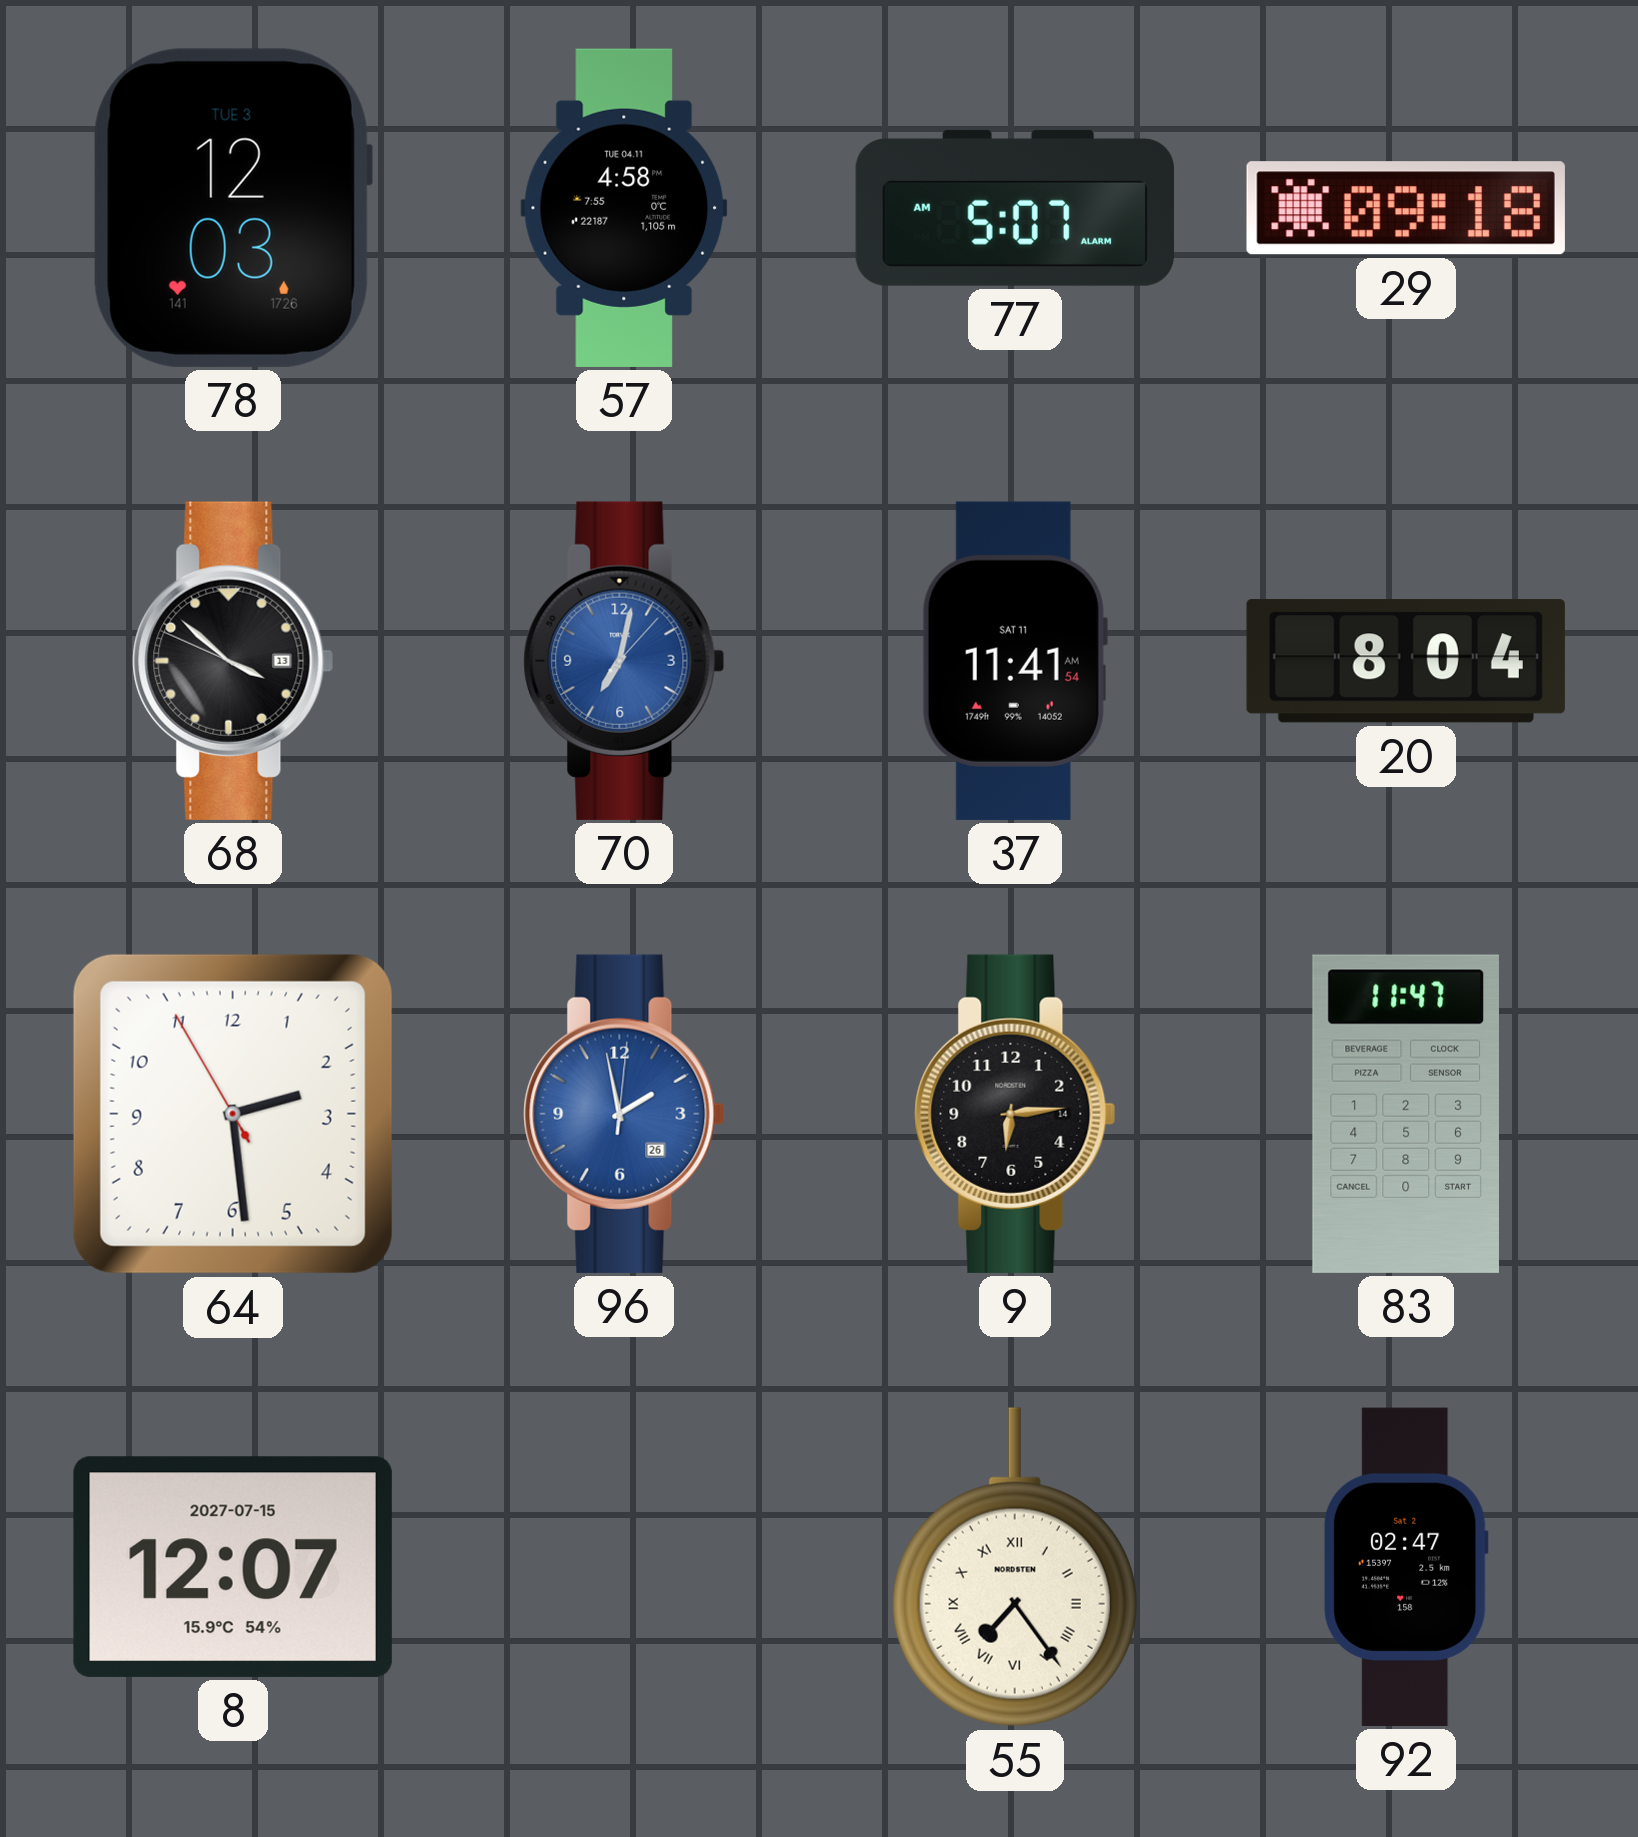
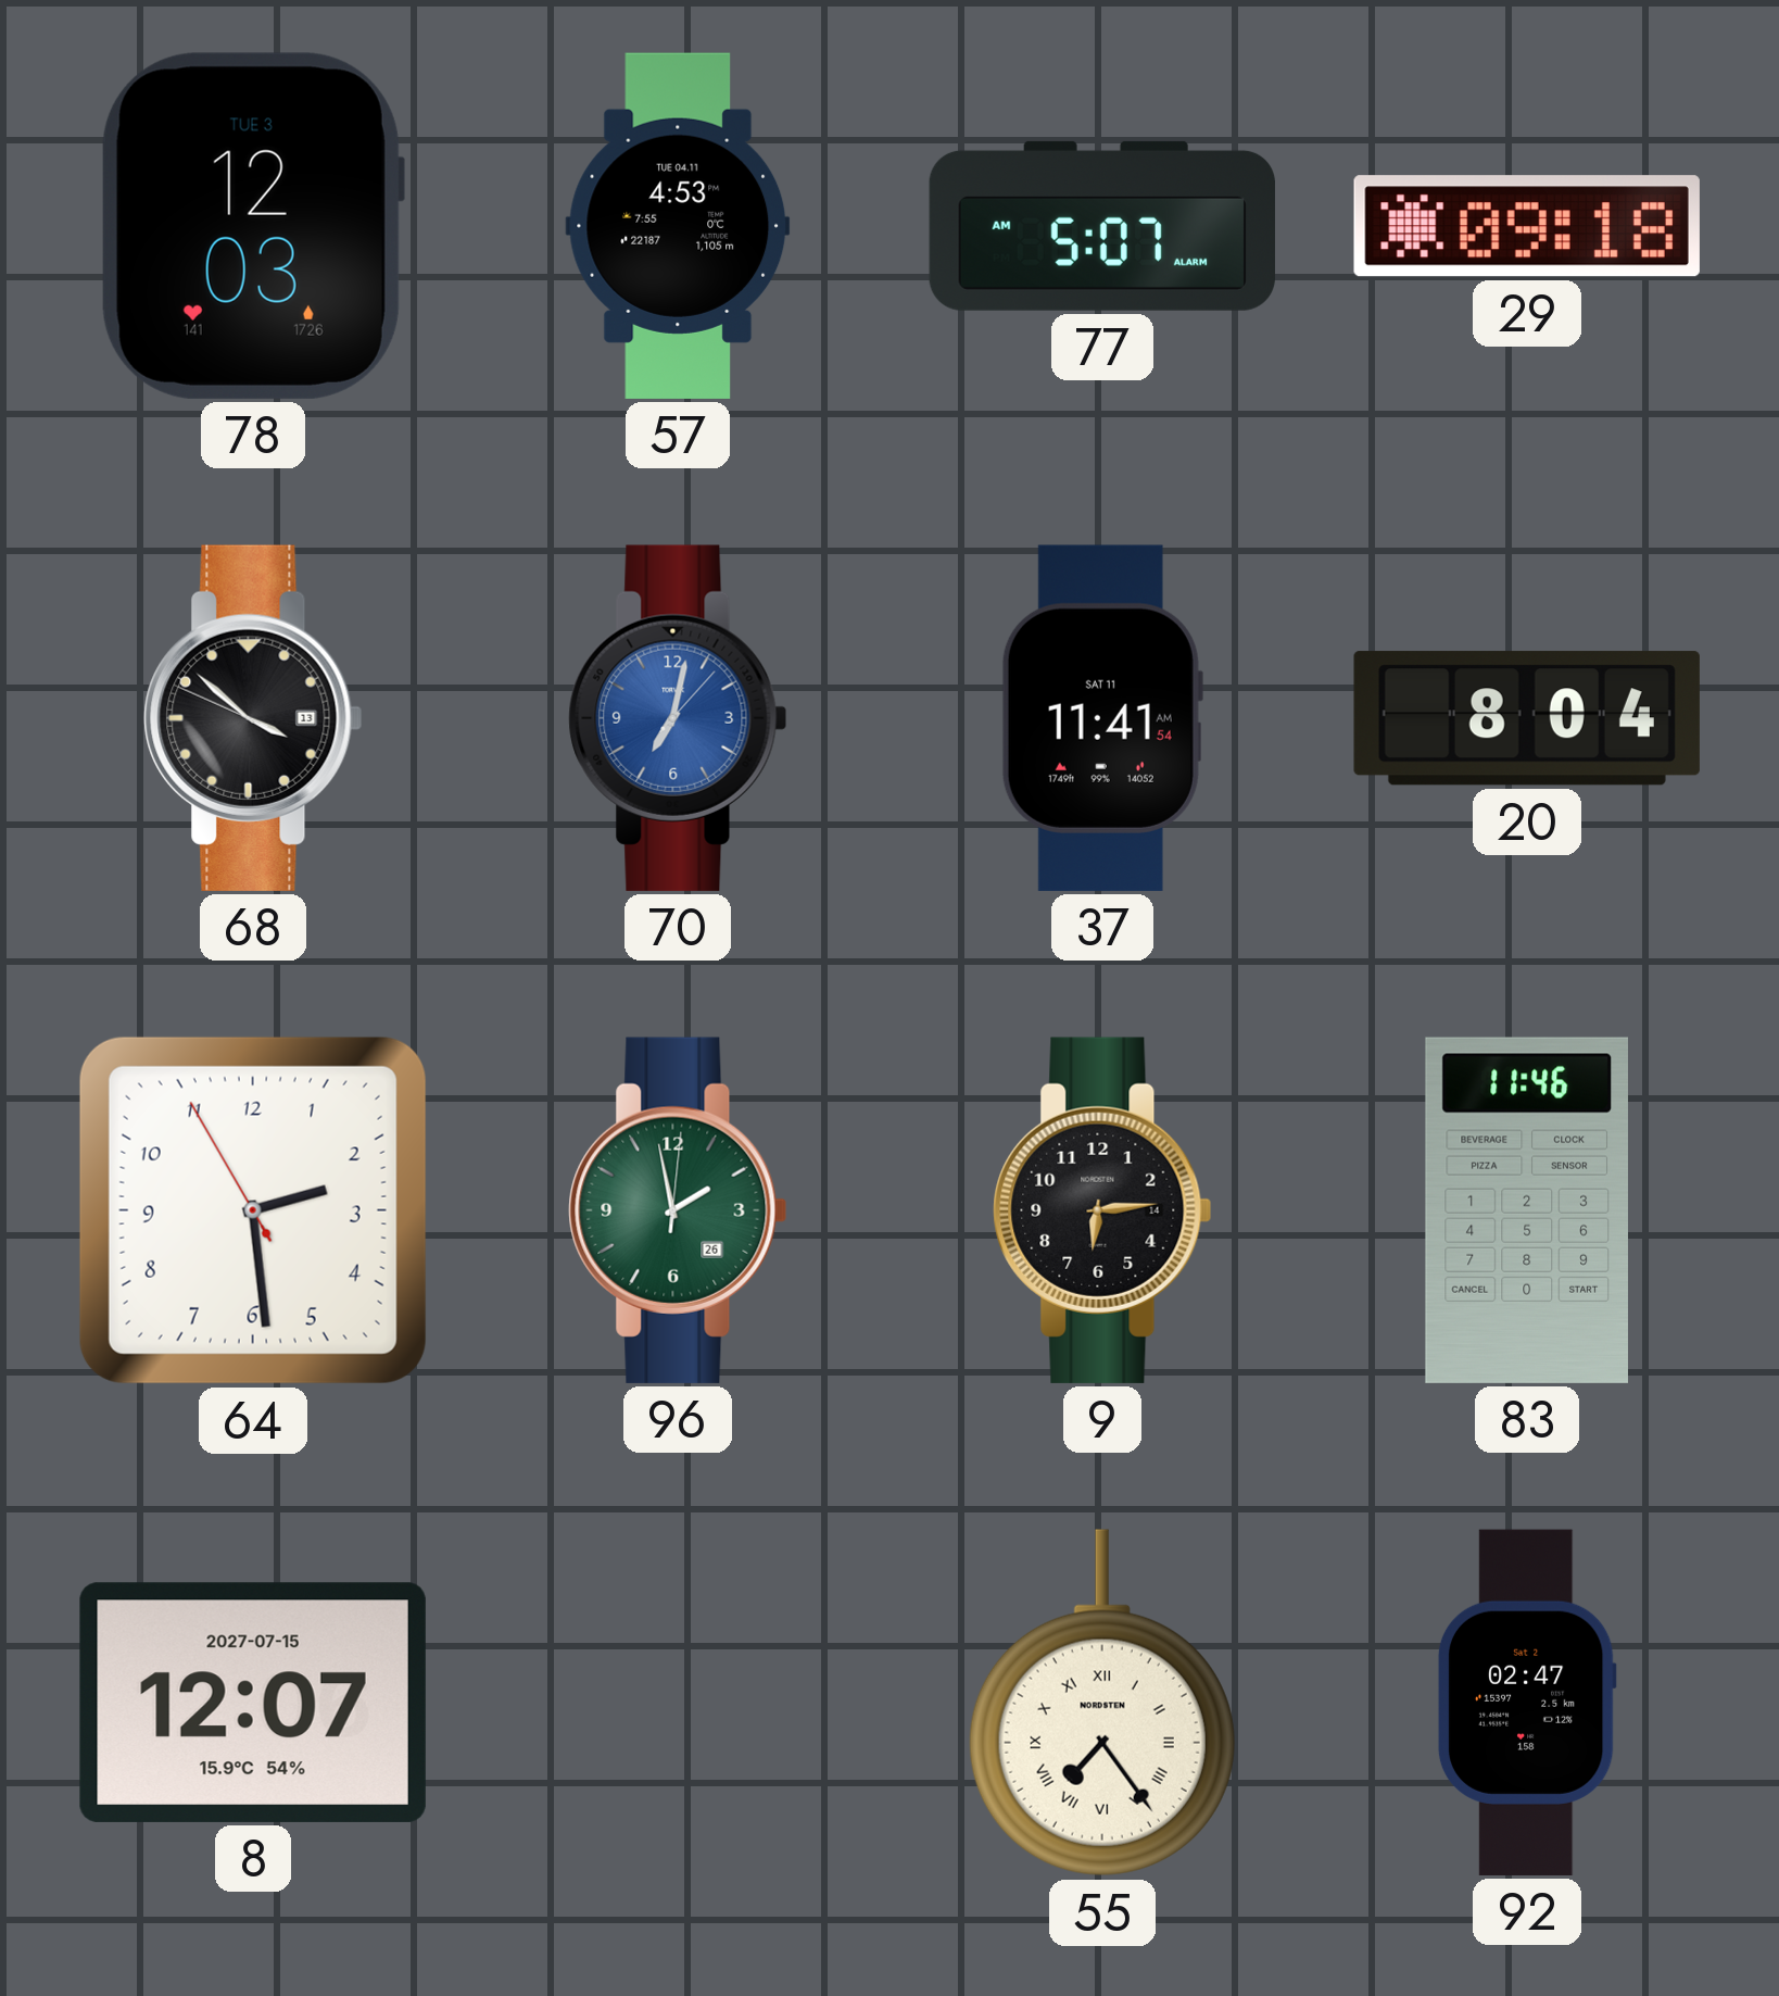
57: 4:58 -> 4:53
96 dial: blue -> green
83: 11:47 -> 11:46
